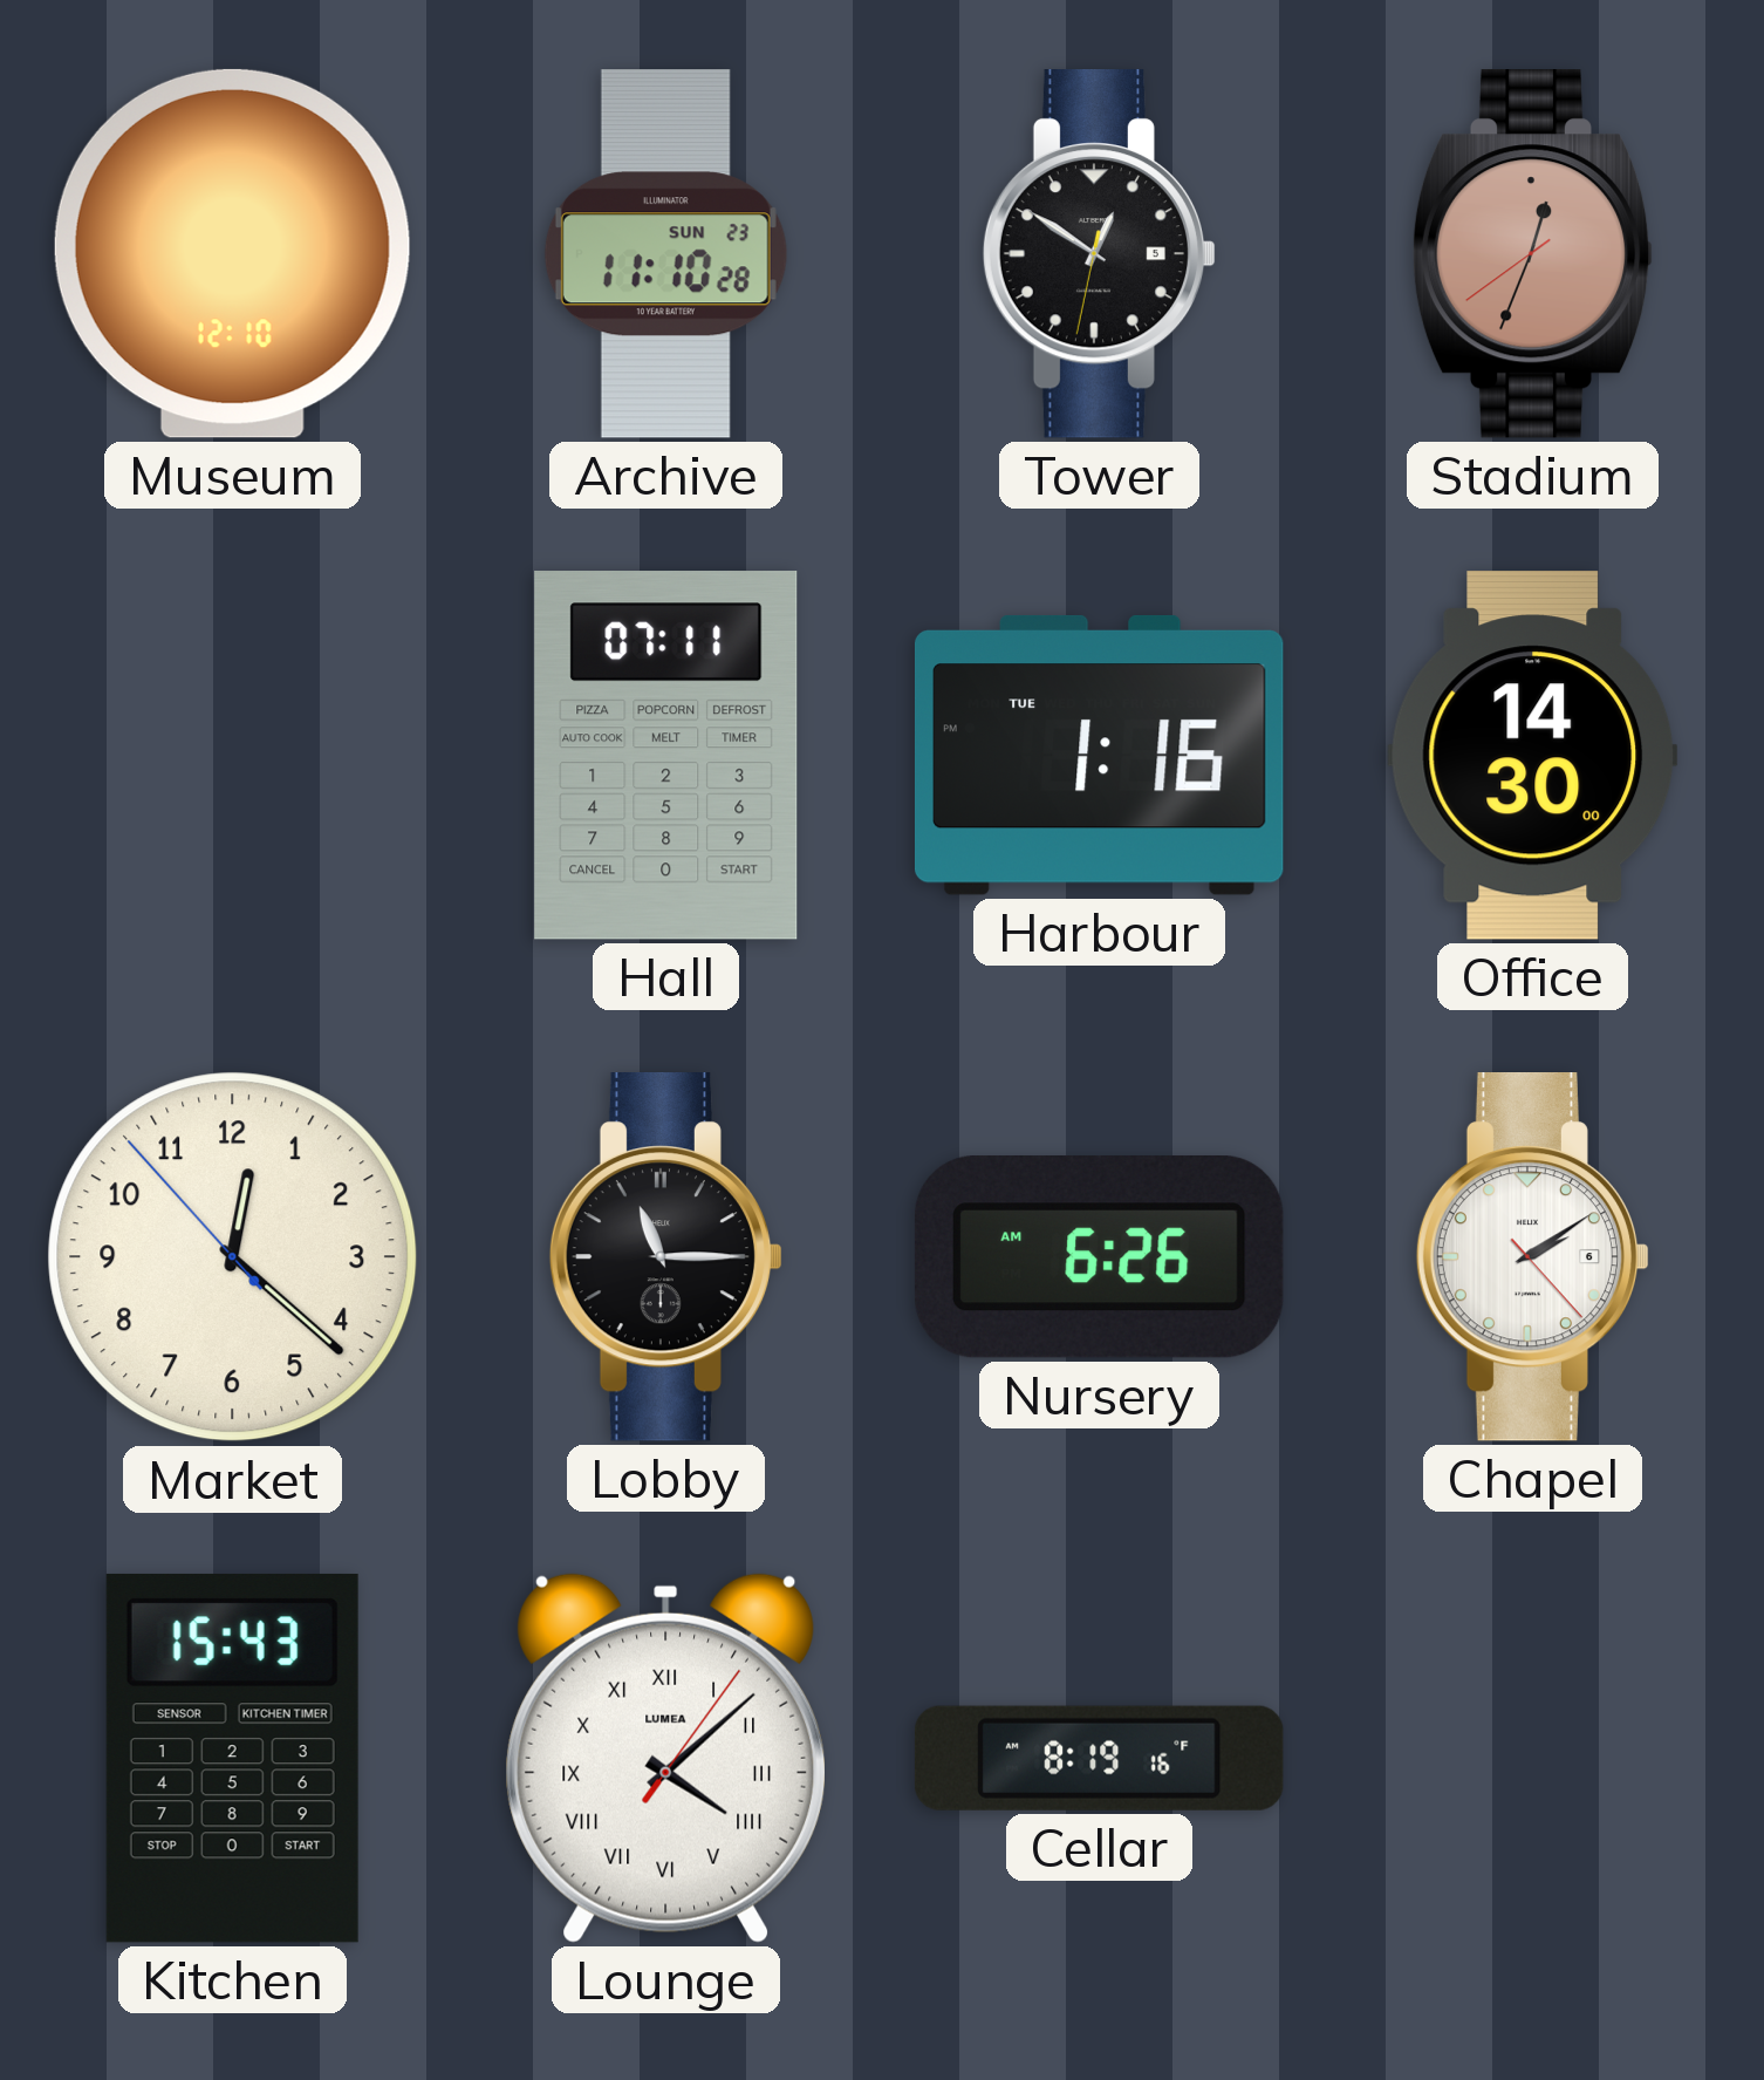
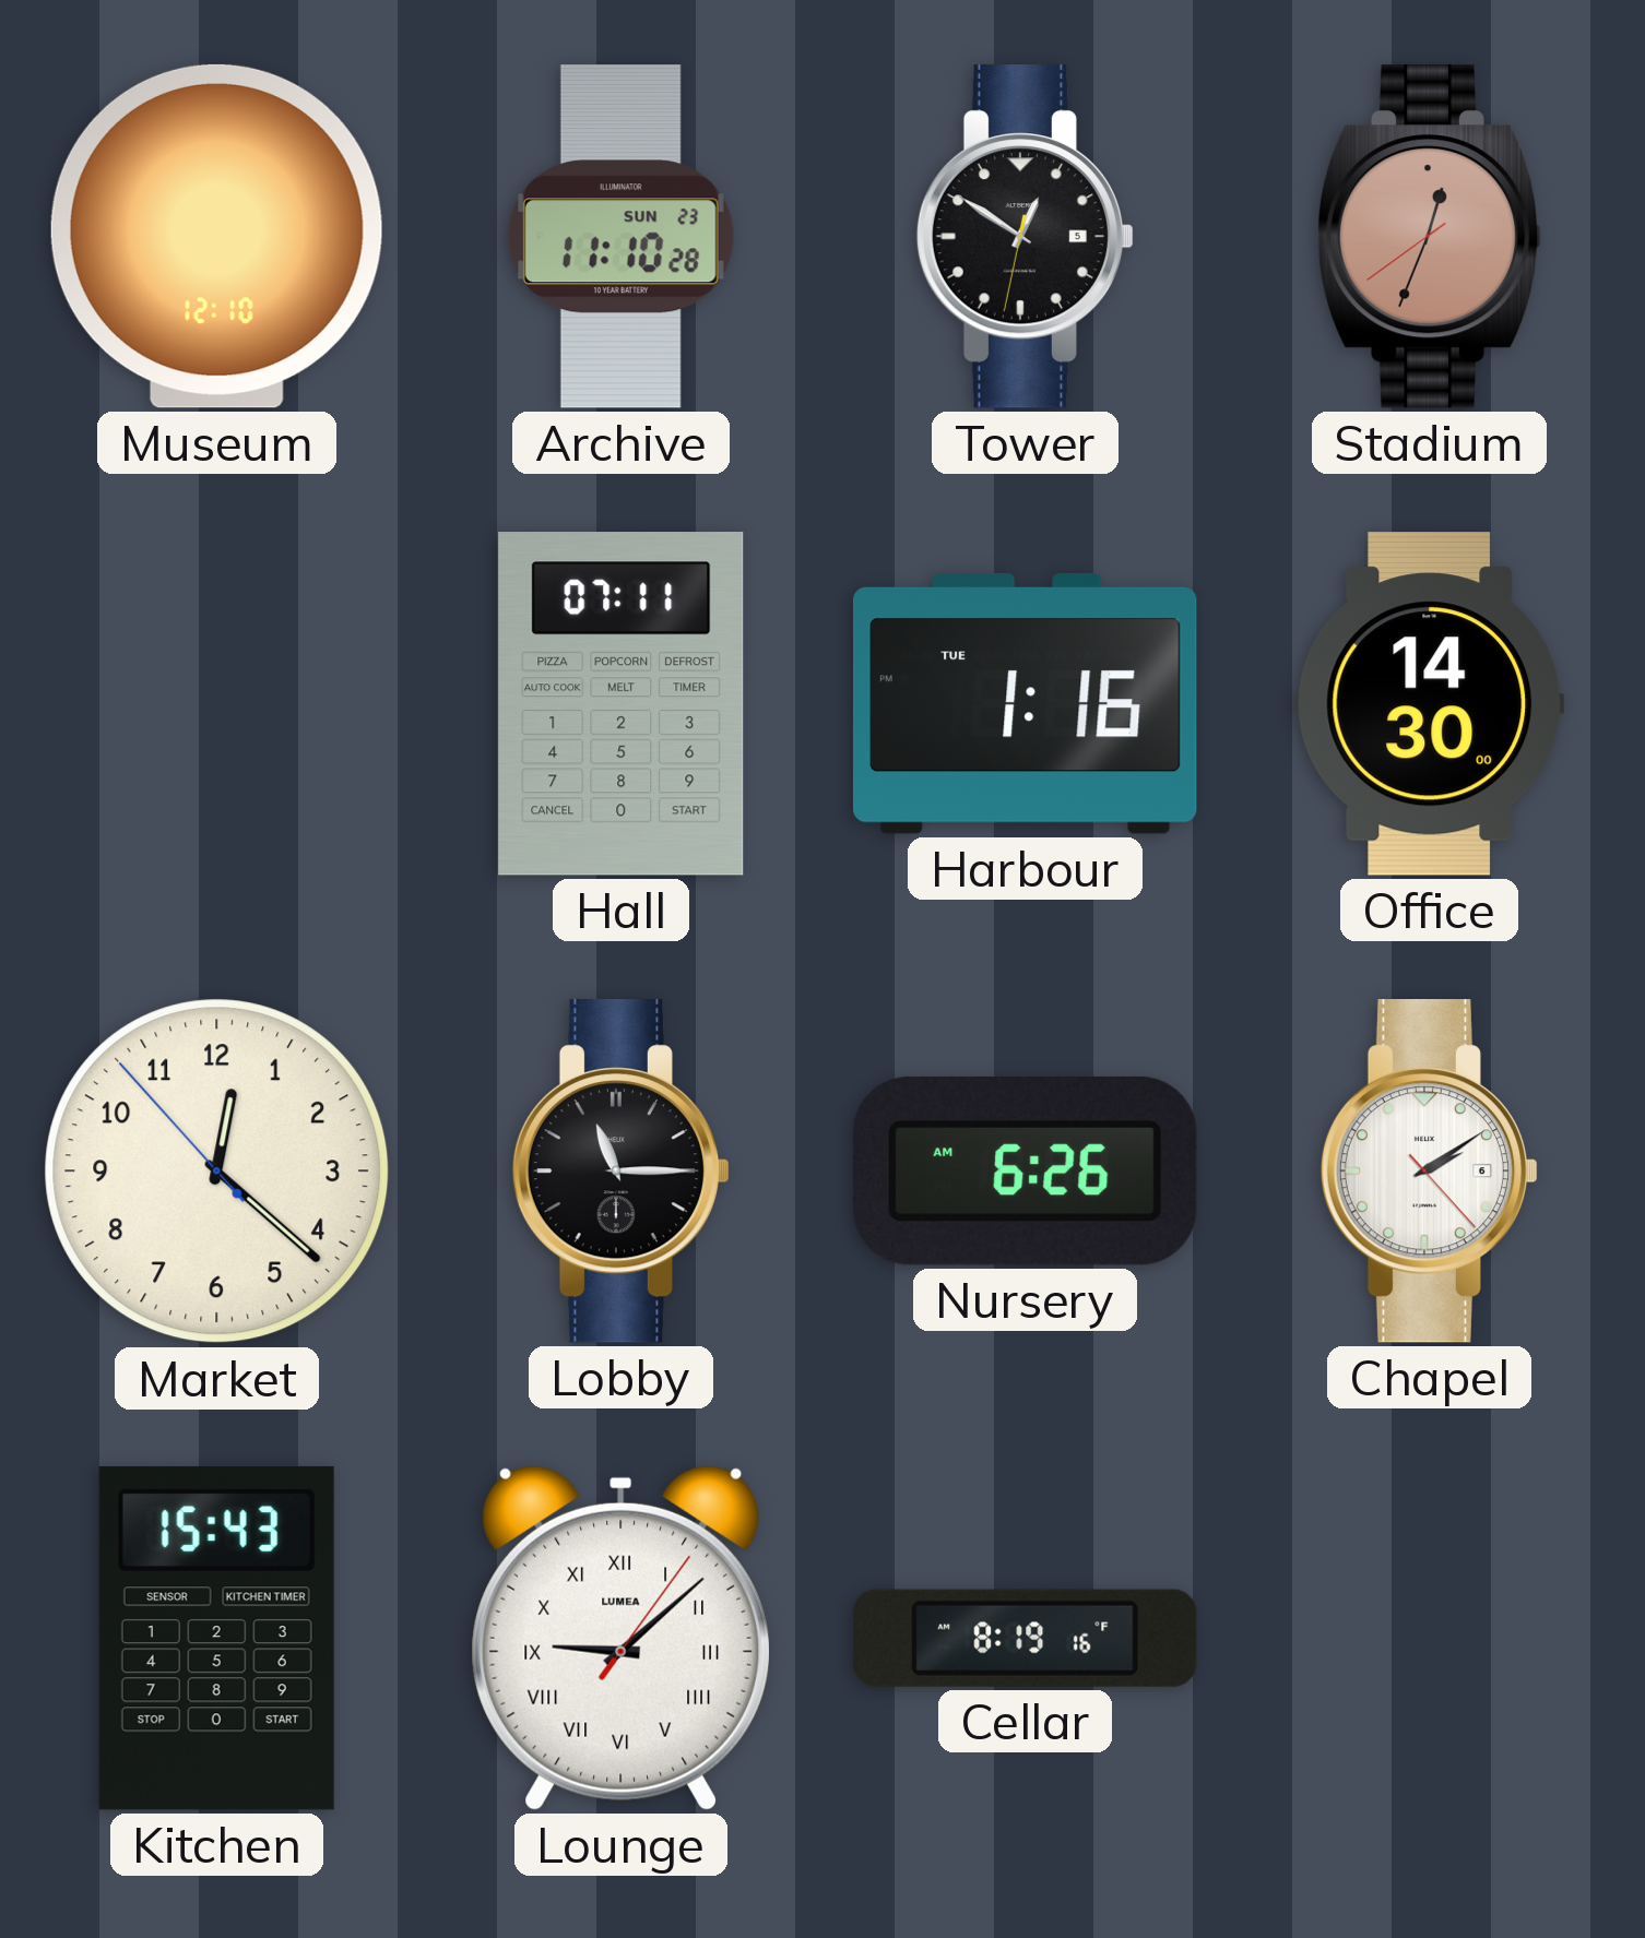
Lounge: 4:08 -> 9:08
